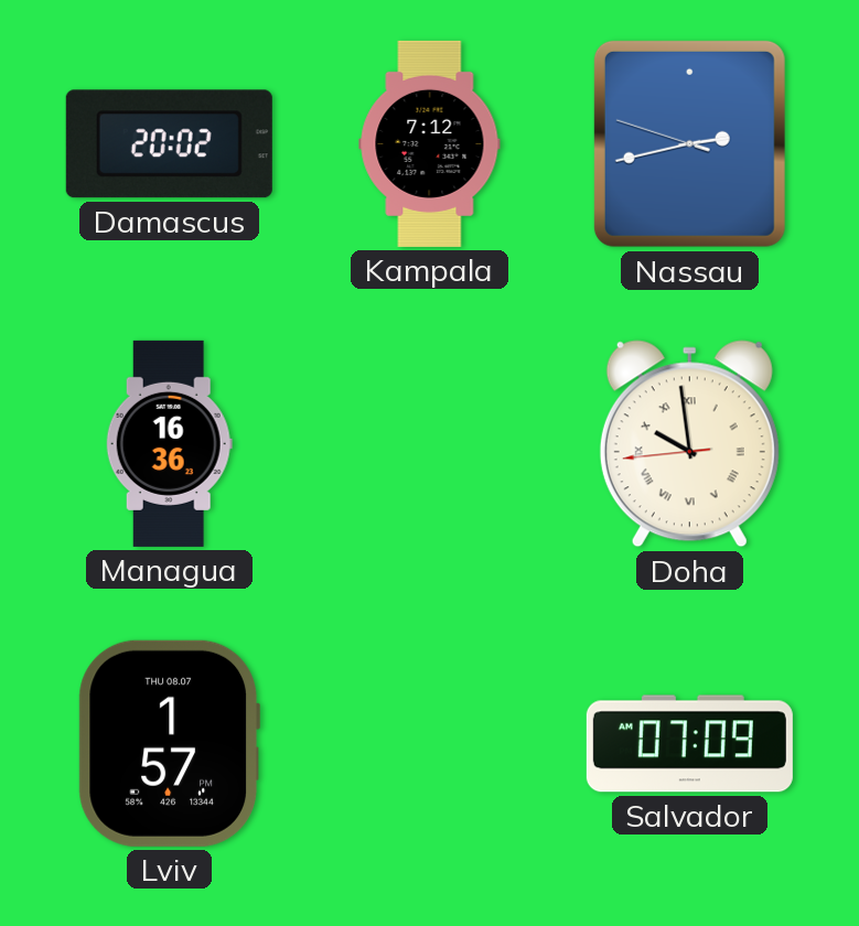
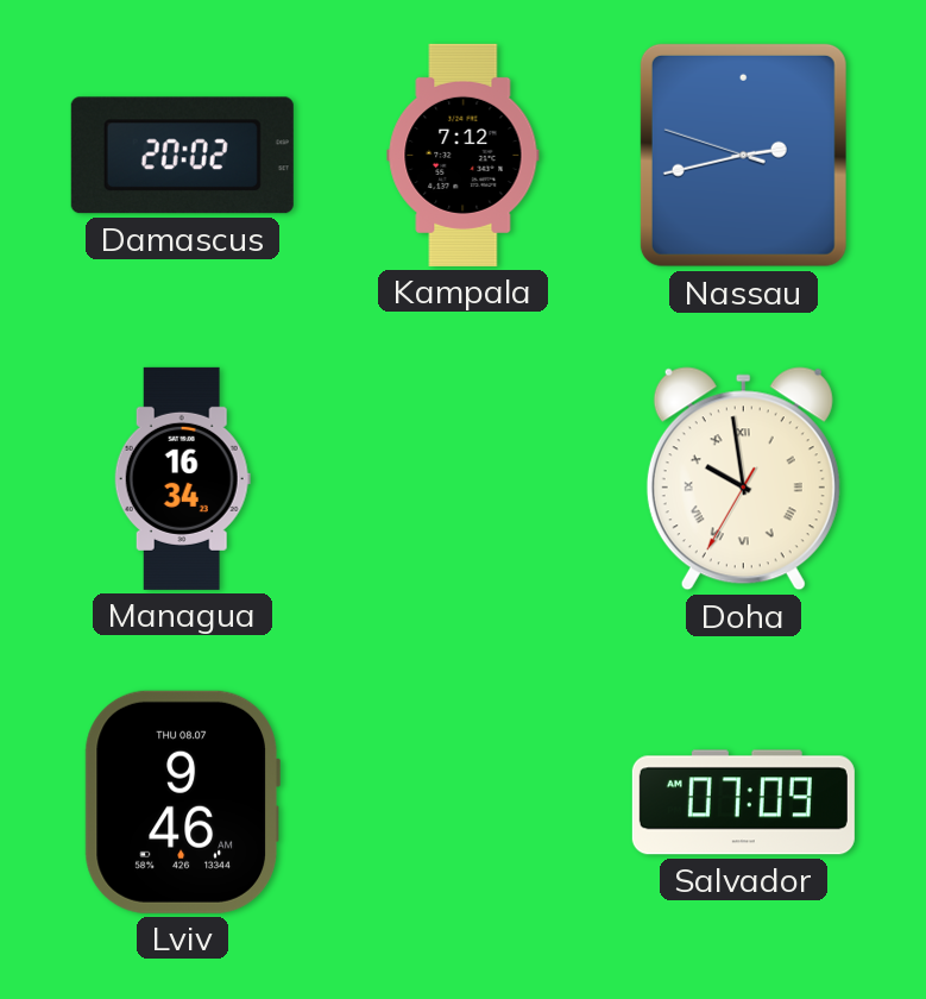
Managua: 16:36 -> 16:34
Doha: 9:58:44 -> 9:58:35
Lviv: 1:57 -> 9:46
